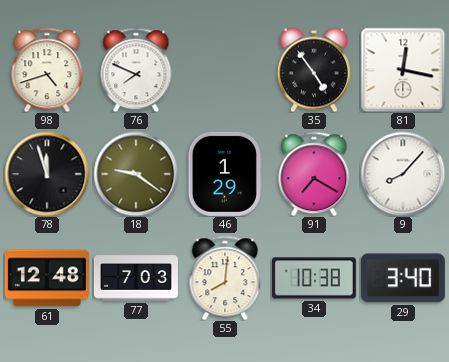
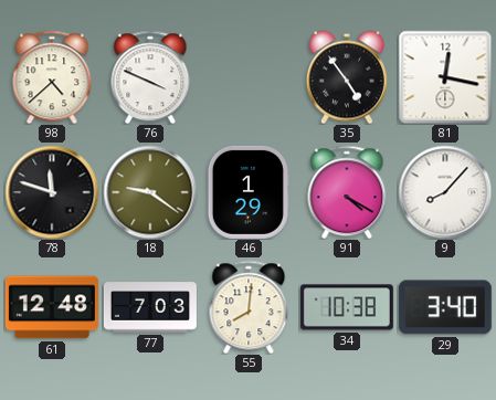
98: 4:42 -> 4:38
76: 7:49 -> 3:49
78: 11:57 -> 11:48
91: 7:20 -> 4:20
